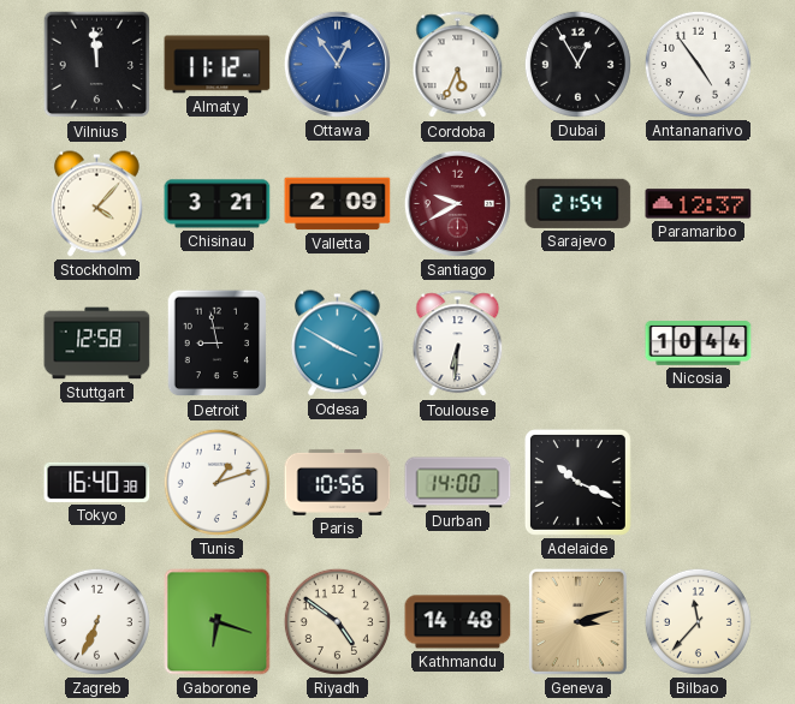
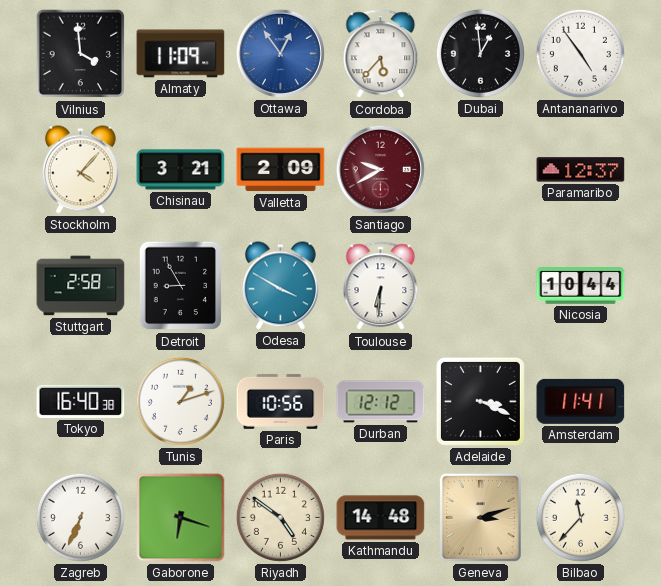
Vilnius: 11:59 -> 3:59
Almaty: 11:12 -> 11:09
Cordoba: 5:34 -> 5:37
Dubai: 12:55 -> 12:59
Sarajevo: 21:54 -> none
Stuttgart: 12:58 -> 2:58
Detroit: 8:58 -> 8:55
Durban: 14:00 -> 12:12
Adelaide: 10:19 -> 3:19
Amsterdam: none -> 11:41
